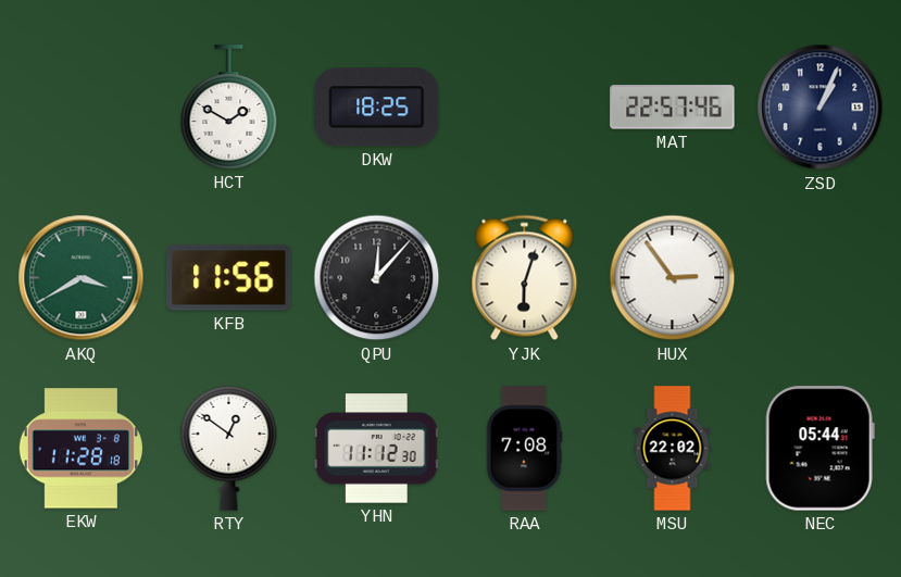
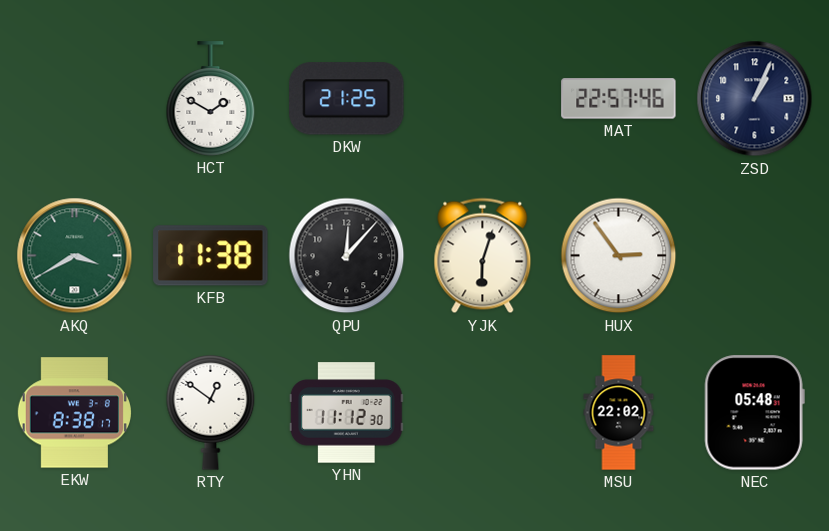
DKW: 18:25 -> 21:25
KFB: 11:56 -> 11:38
EKW: 11:28 -> 8:38
RAA: 7:08 -> none
NEC: 05:44 -> 05:48
